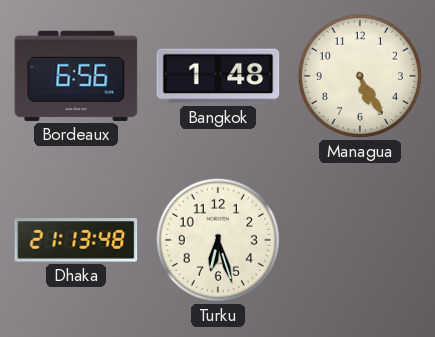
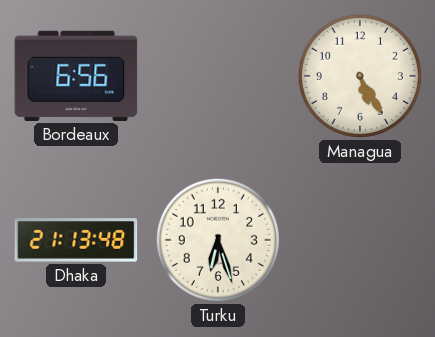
Bangkok: 1:48 -> none
